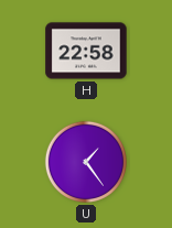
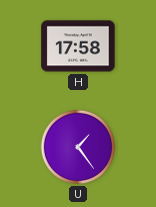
H: 22:58 -> 17:58
